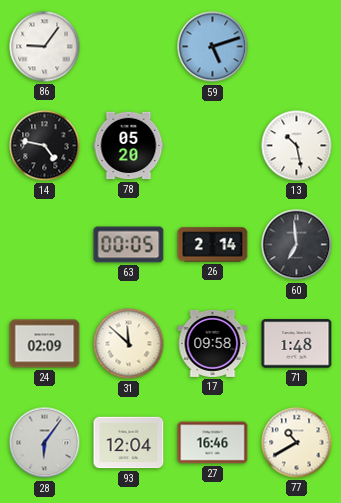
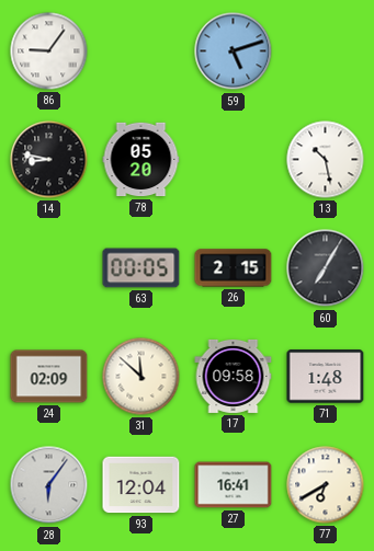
14: 4:47 -> 8:47
26: 2:14 -> 2:15
60: 6:59 -> 7:05
27: 16:46 -> 16:41
77: 10:40 -> 6:40
